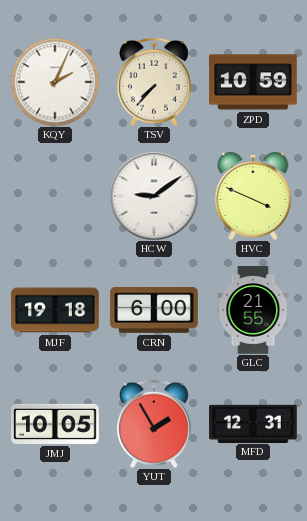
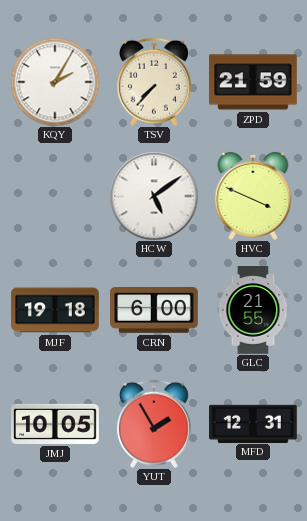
KQY: 2:04 -> 2:05
ZPD: 10:59 -> 21:59
HCW: 9:09 -> 5:09
